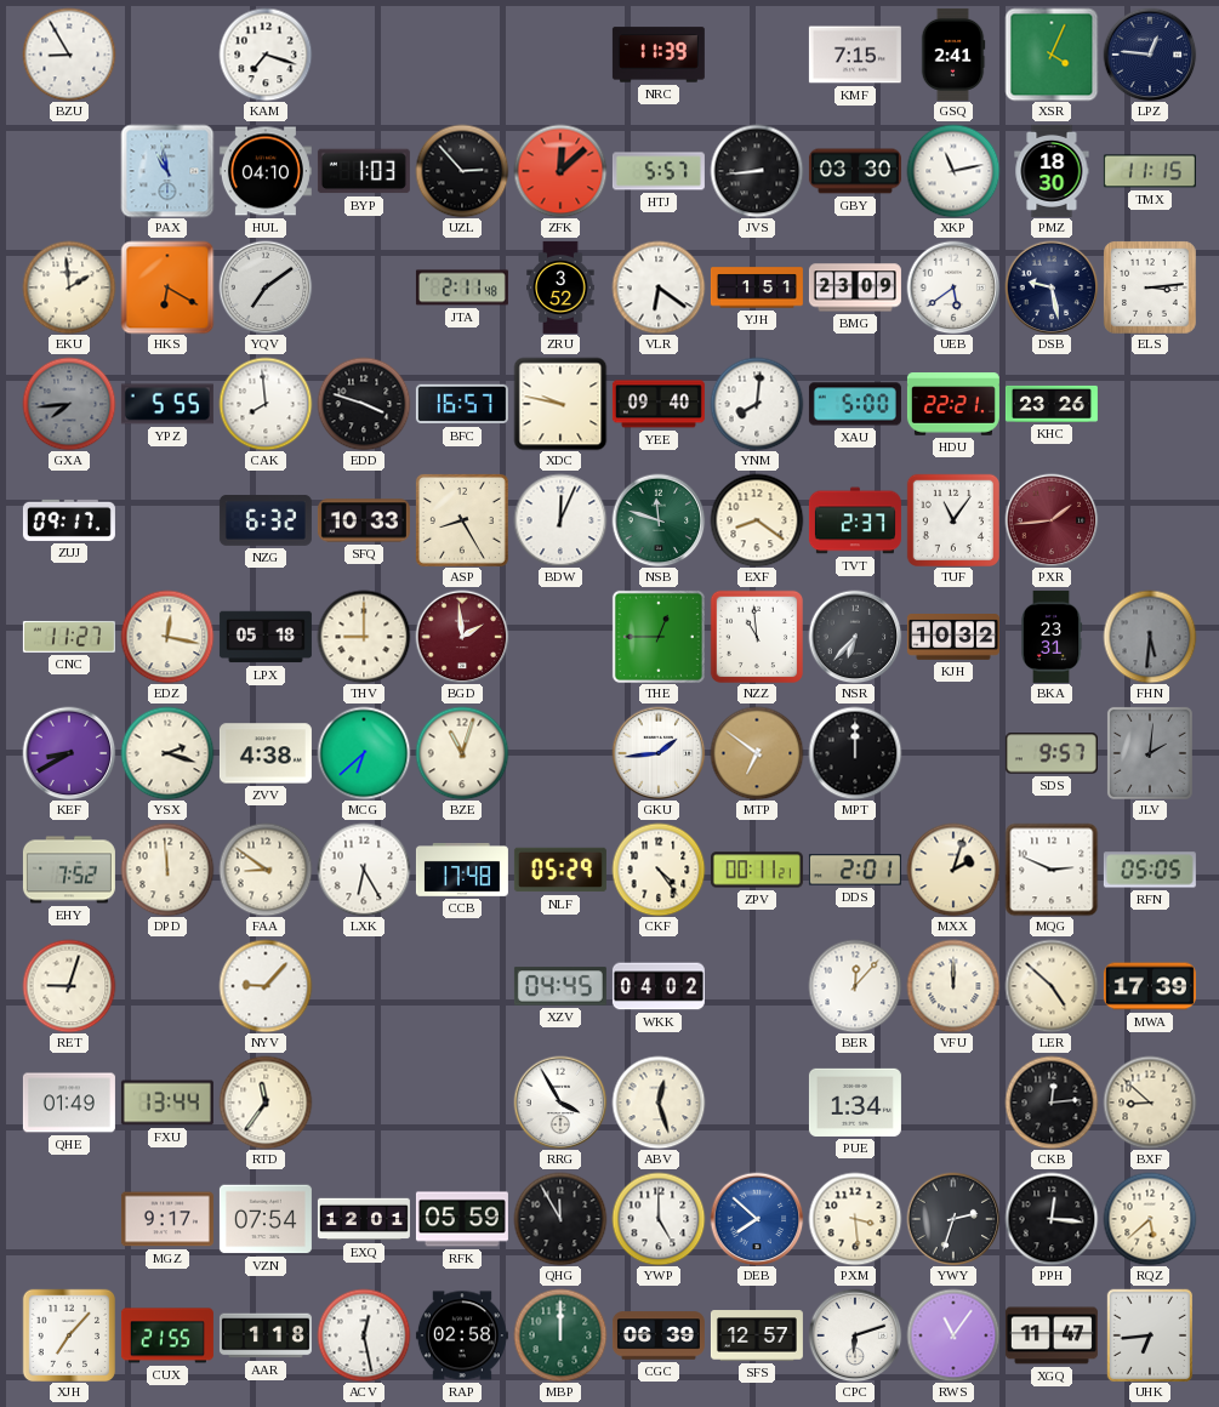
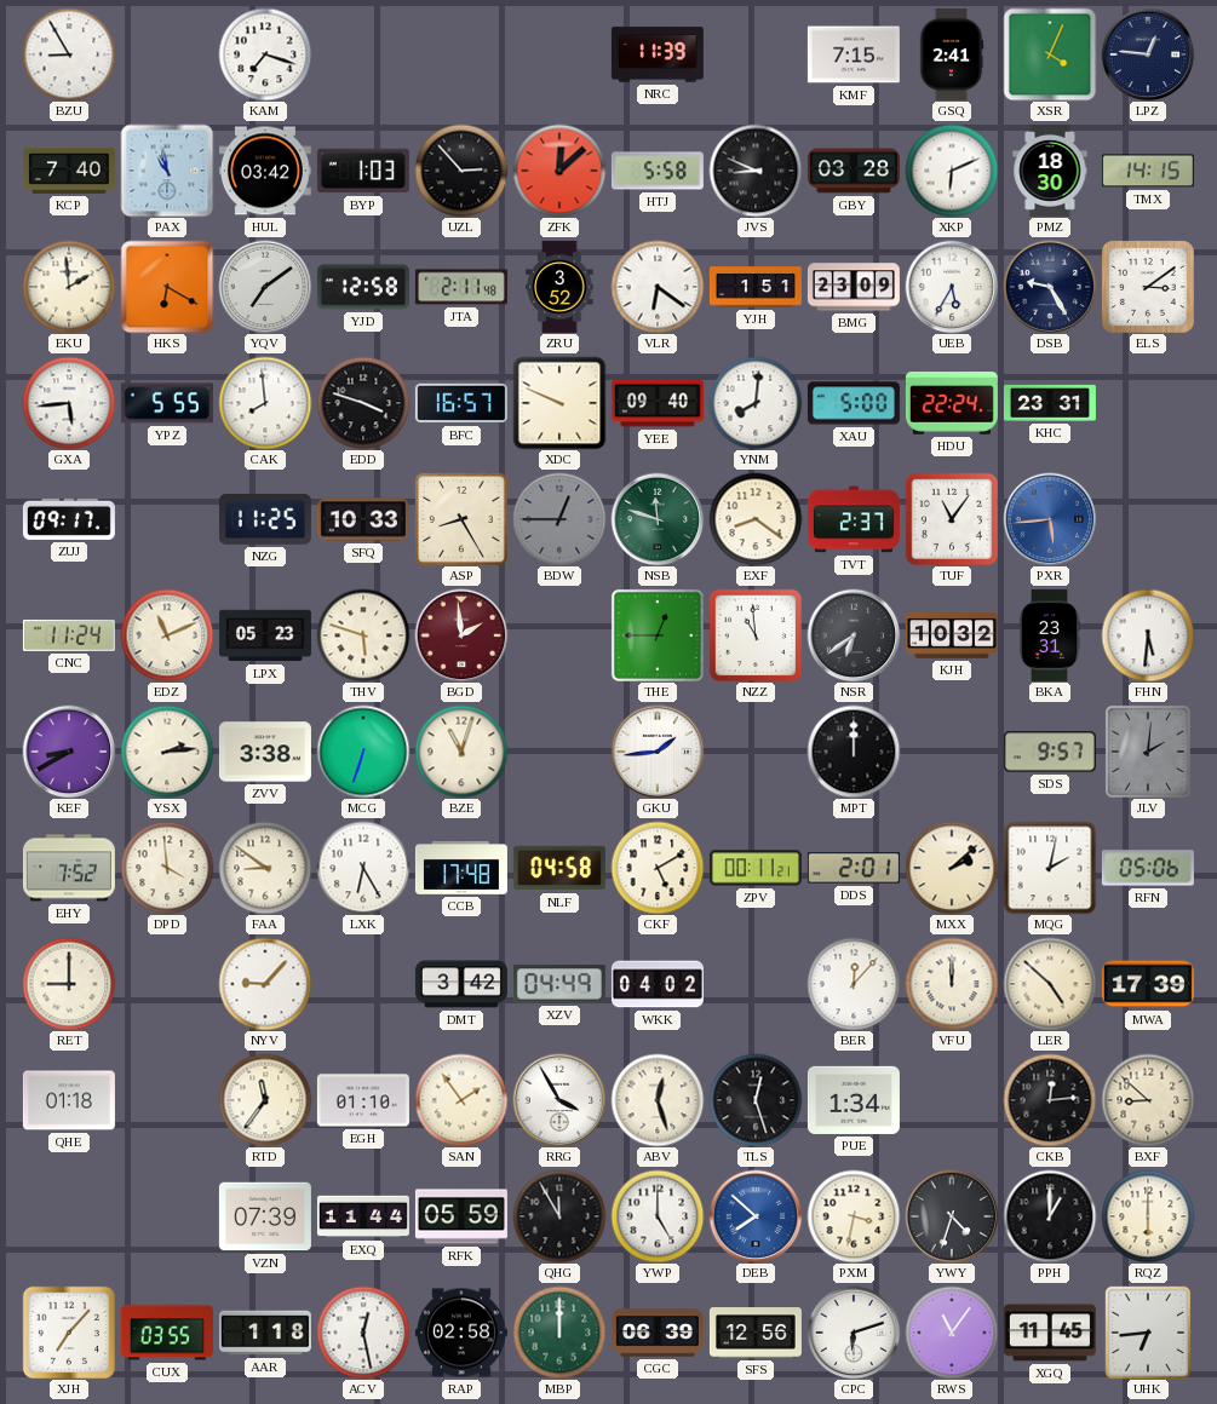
KCP: none -> 7:40
HUL: 04:10 -> 03:42
HTJ: 5:57 -> 5:58
JVS: 8:44 -> 8:49
GBY: 03:30 -> 03:28
XKP: 11:13 -> 6:11
TMX: 11:15 -> 14:15
YJD: none -> 12:58
UEB: 5:39 -> 5:35
DSB: 9:28 -> 9:25
ELS: 3:14 -> 3:09
GXA: 7:44 -> 5:44
GXA dial: grey -> white
XDC: 9:47 -> 9:49
HDU: 22:21 -> 22:24
KHC: 23:26 -> 23:31
NZG: 6:32 -> 11:25
BDW: 12:04 -> 12:45
BDW dial: white -> grey
PXR: 1:44 -> 5:44
PXR dial: burgundy -> blue
CNC: 11:27 -> 11:24
EDZ: 12:17 -> 11:11
LPX: 05:18 -> 05:23
THV: 9:00 -> 5:48
NSR: 6:37 -> 6:39
FHN dial: grey -> white
YSX: 2:18 -> 2:14
ZVV: 4:38 -> 3:38
MCG: 6:38 -> 6:33
MTP: 6:51 -> none
DPD: 11:59 -> 3:59
NLF: 05:29 -> 04:58
CKF: 4:24 -> 5:10
MXX: 2:03 -> 2:08
MQG: 2:49 -> 2:02
RFN: 05:05 -> 05:06
RET: 9:03 -> 9:00
DMT: none -> 3:42
XZV: 04:45 -> 04:49
QHE: 01:49 -> 01:18
FXU: 13:44 -> none
EGH: none -> 01:10
SAN: none -> 1:54
TLS: none -> 12:27
MGZ: 9:17 -> none
VZN: 07:54 -> 07:39
EXQ: 12:01 -> 11:44
PXM: 3:29 -> 3:32
YWY: 2:33 -> 4:33
PPH: 12:16 -> 1:00
RQZ: 5:38 -> 6:00
CUX: 21:55 -> 03:55
SFS: 12:57 -> 12:56
XGQ: 11:47 -> 11:45
